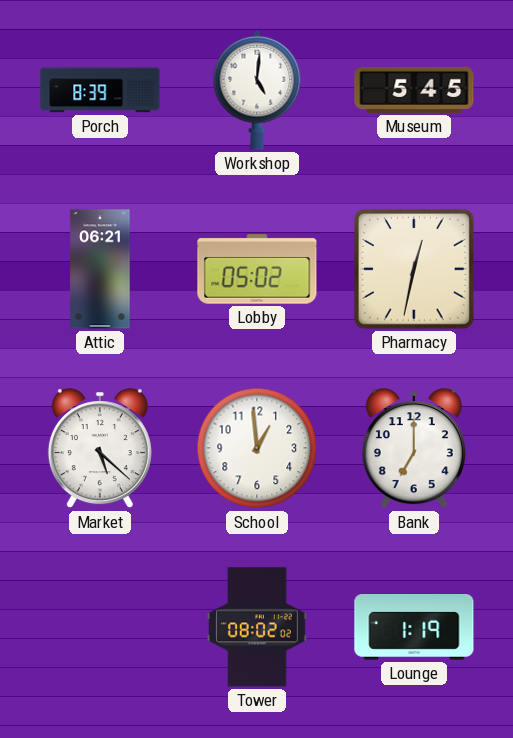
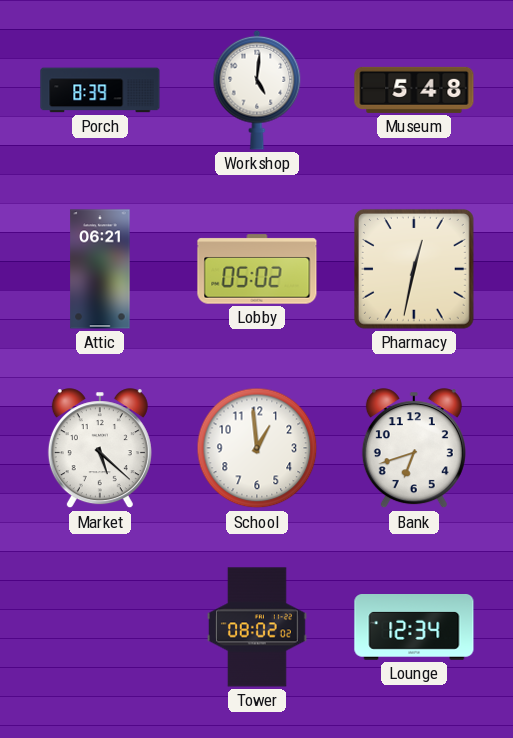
Museum: 5:45 -> 5:48
Bank: 7:00 -> 6:42
Lounge: 1:19 -> 12:34
